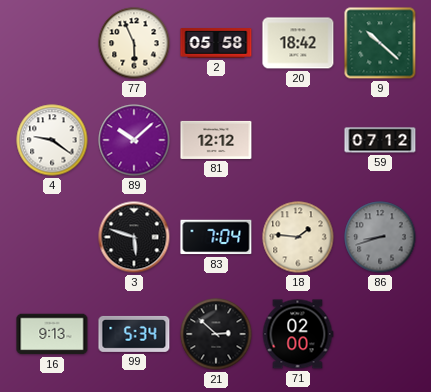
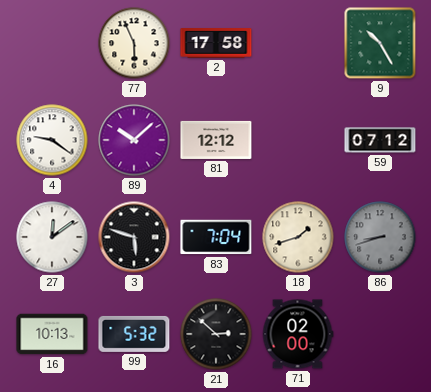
2: 05:58 -> 17:58
20: 18:42 -> none
9: 10:22 -> 10:25
27: none -> 12:09
18: 1:46 -> 1:42
16: 9:13 -> 10:13
99: 5:34 -> 5:32
